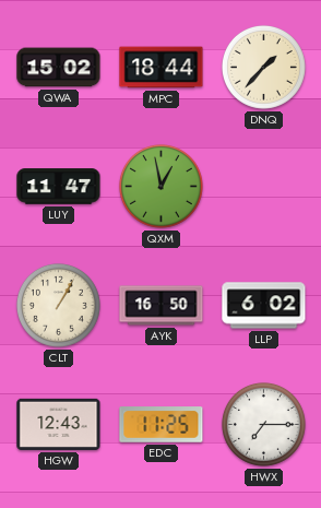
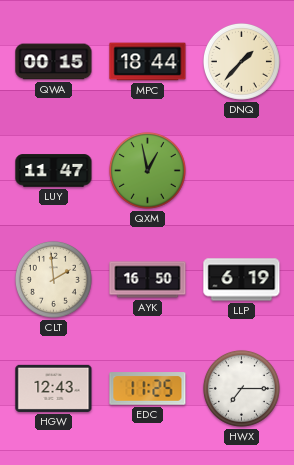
QWA: 15:02 -> 00:15
CLT: 1:05 -> 1:59
LLP: 6:02 -> 6:19
